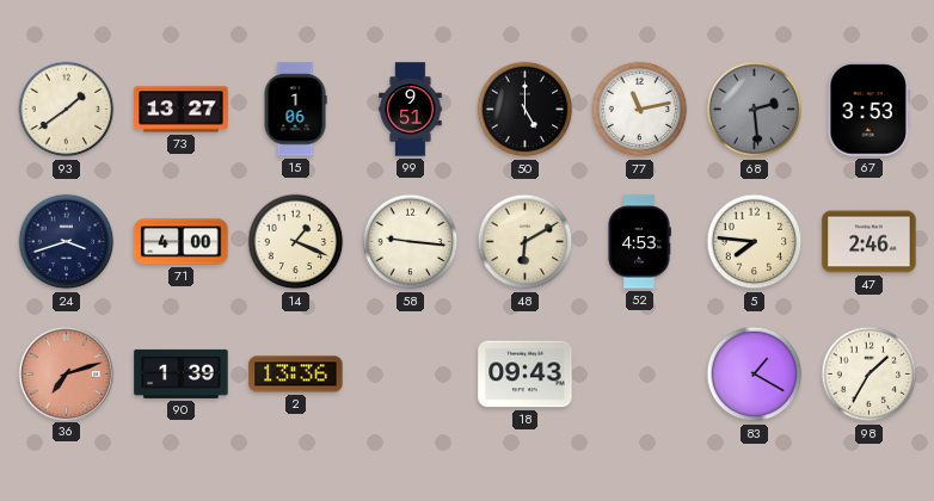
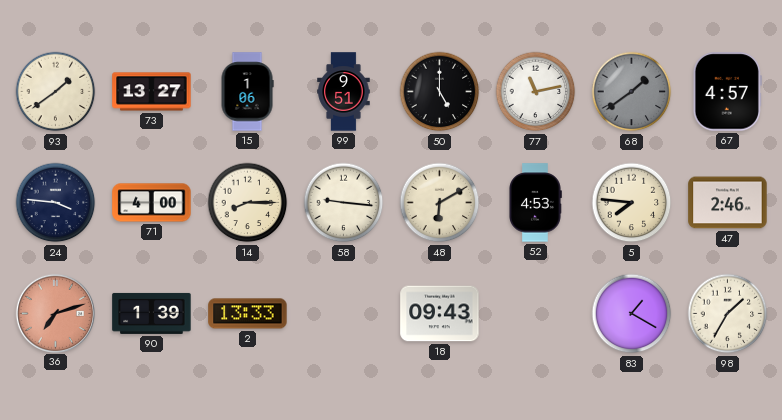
68: 2:29 -> 1:39
67: 3:53 -> 4:57
24: 3:42 -> 3:46
14: 1:19 -> 8:15
2: 13:36 -> 13:33
